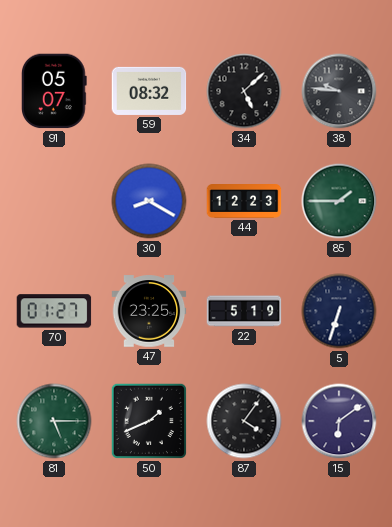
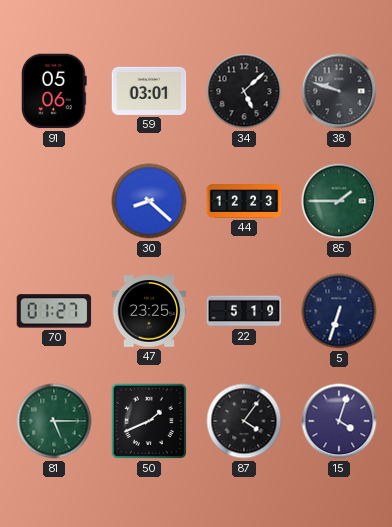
91: 05:07 -> 05:06
59: 08:32 -> 03:01
38: 9:46 -> 9:48
30: 8:20 -> 8:22
15: 6:09 -> 4:03
